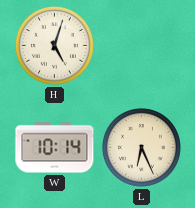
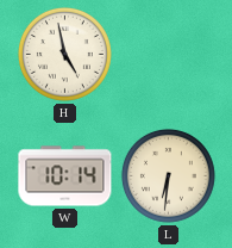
H: 5:03 -> 4:58
L: 6:26 -> 6:31
